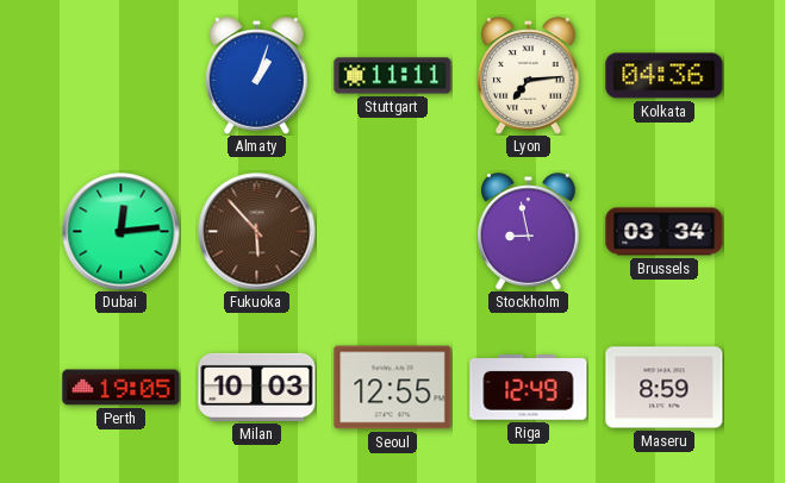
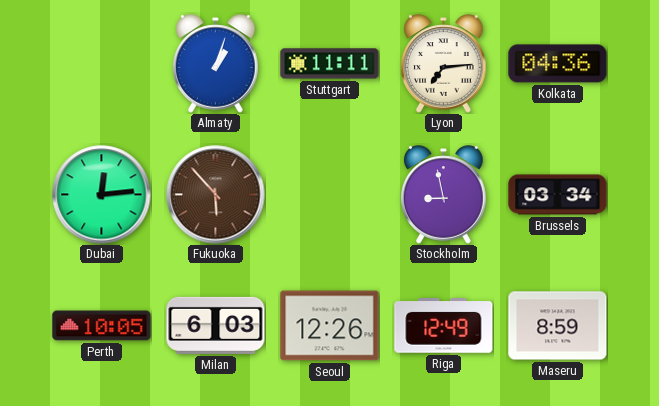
Perth: 19:05 -> 10:05
Milan: 10:03 -> 6:03
Seoul: 12:55 -> 12:26
